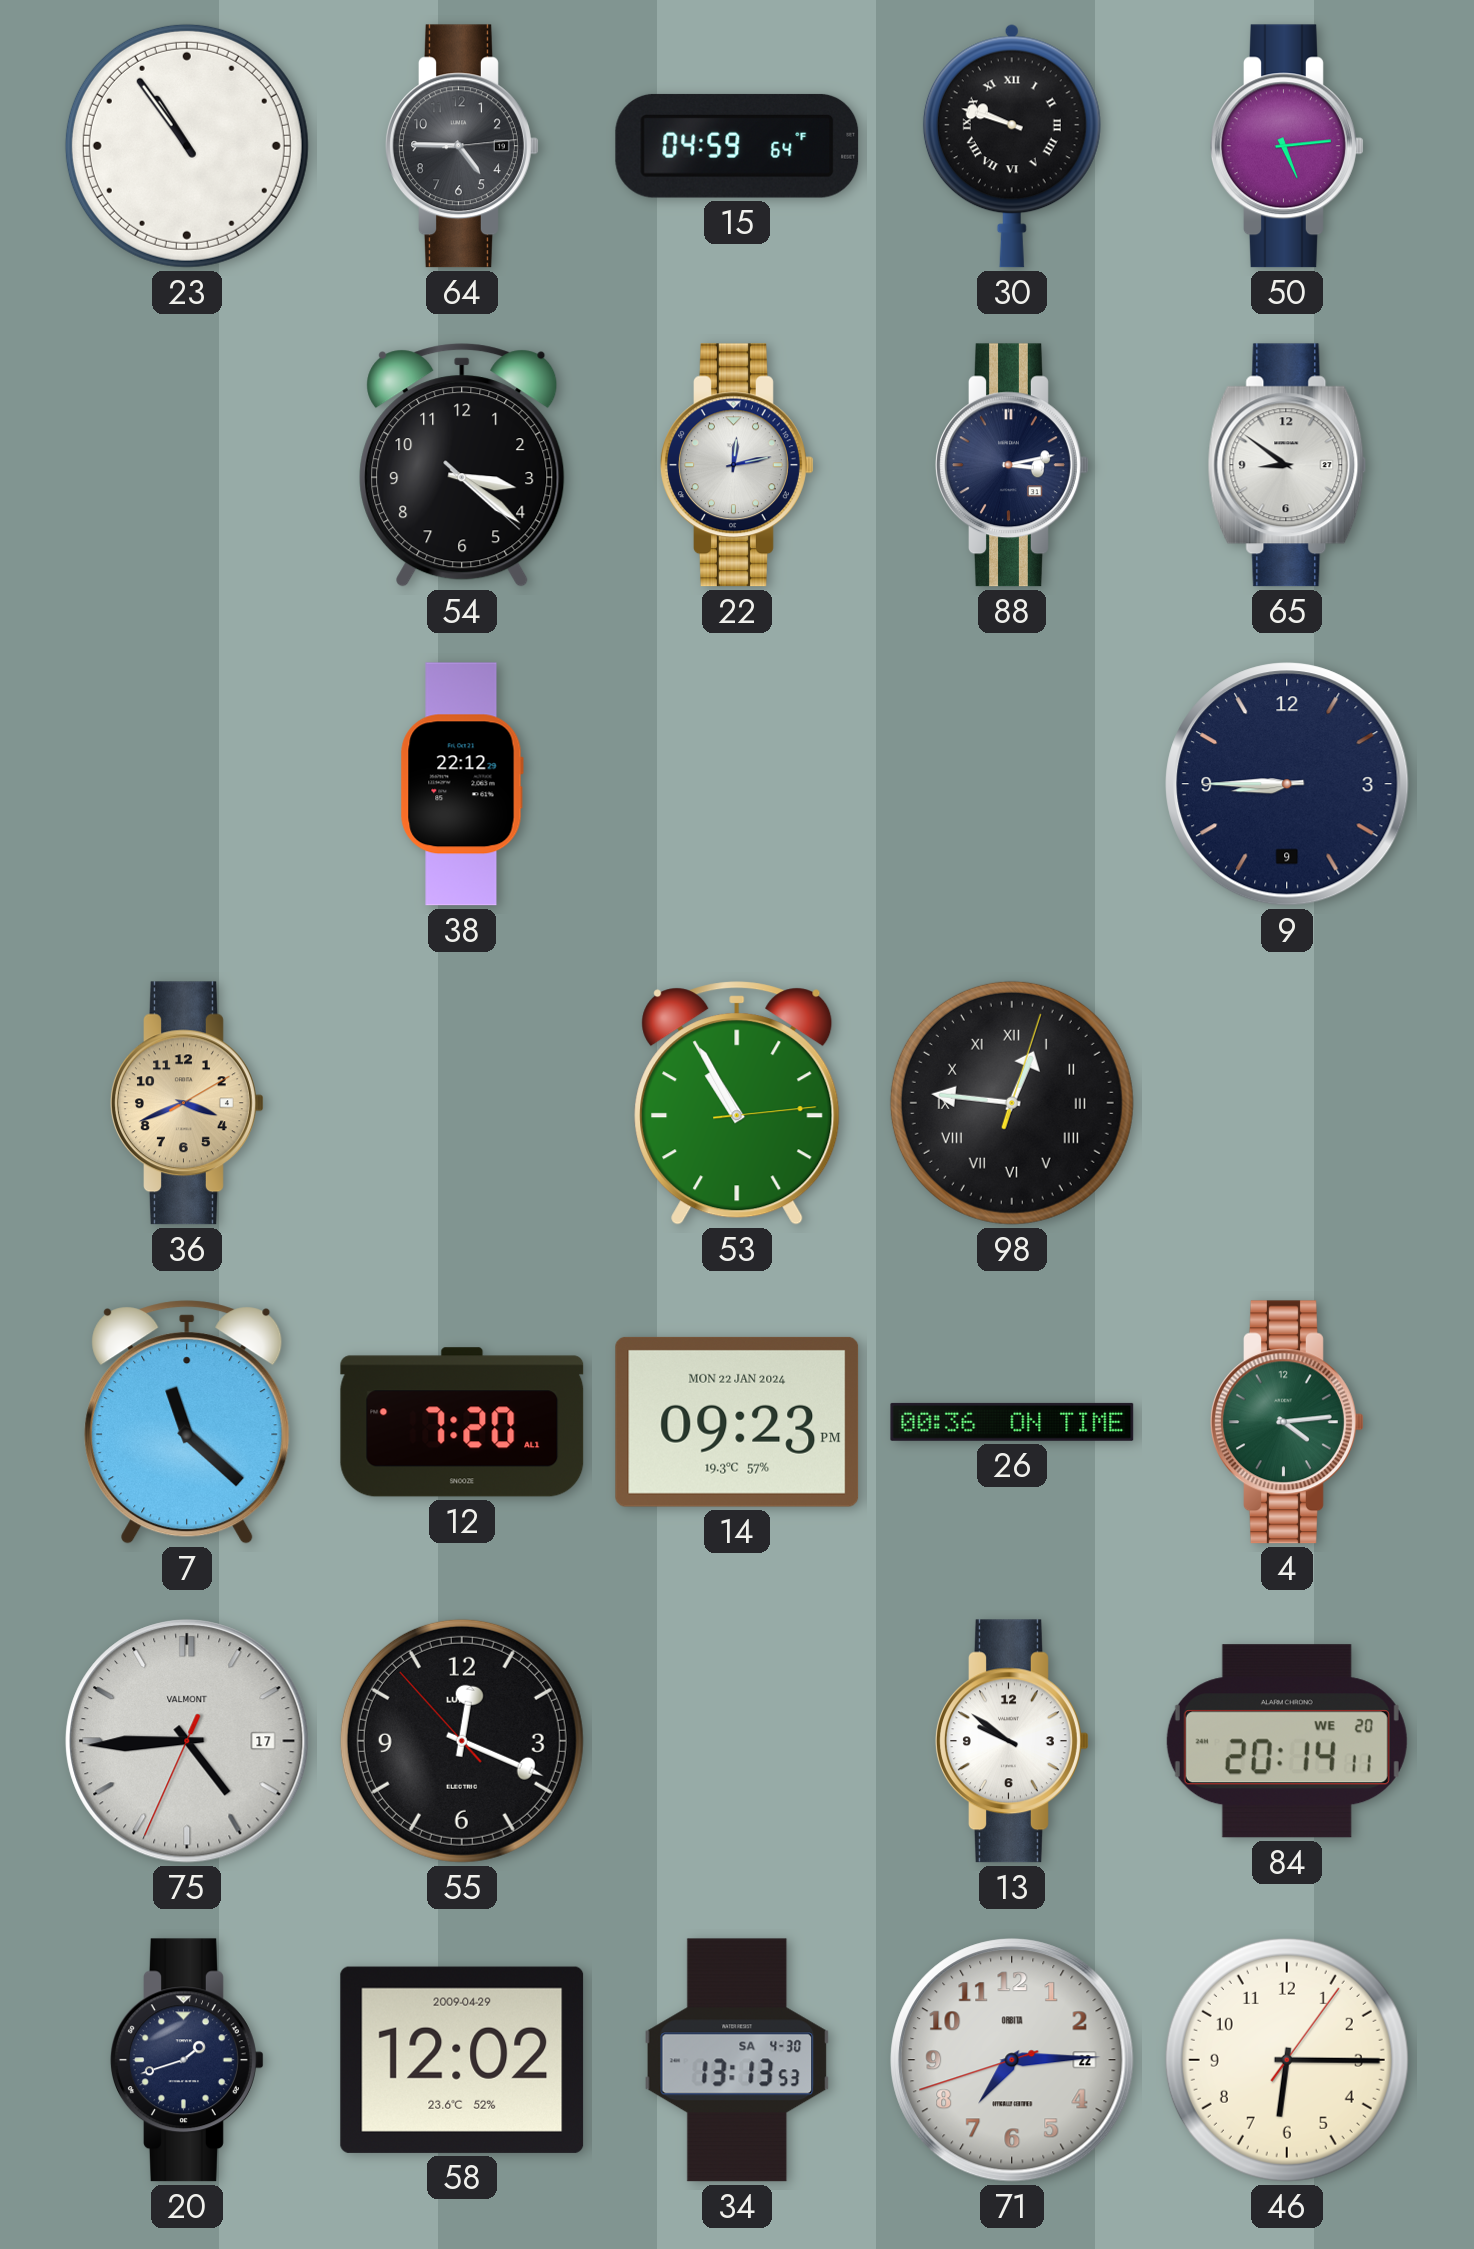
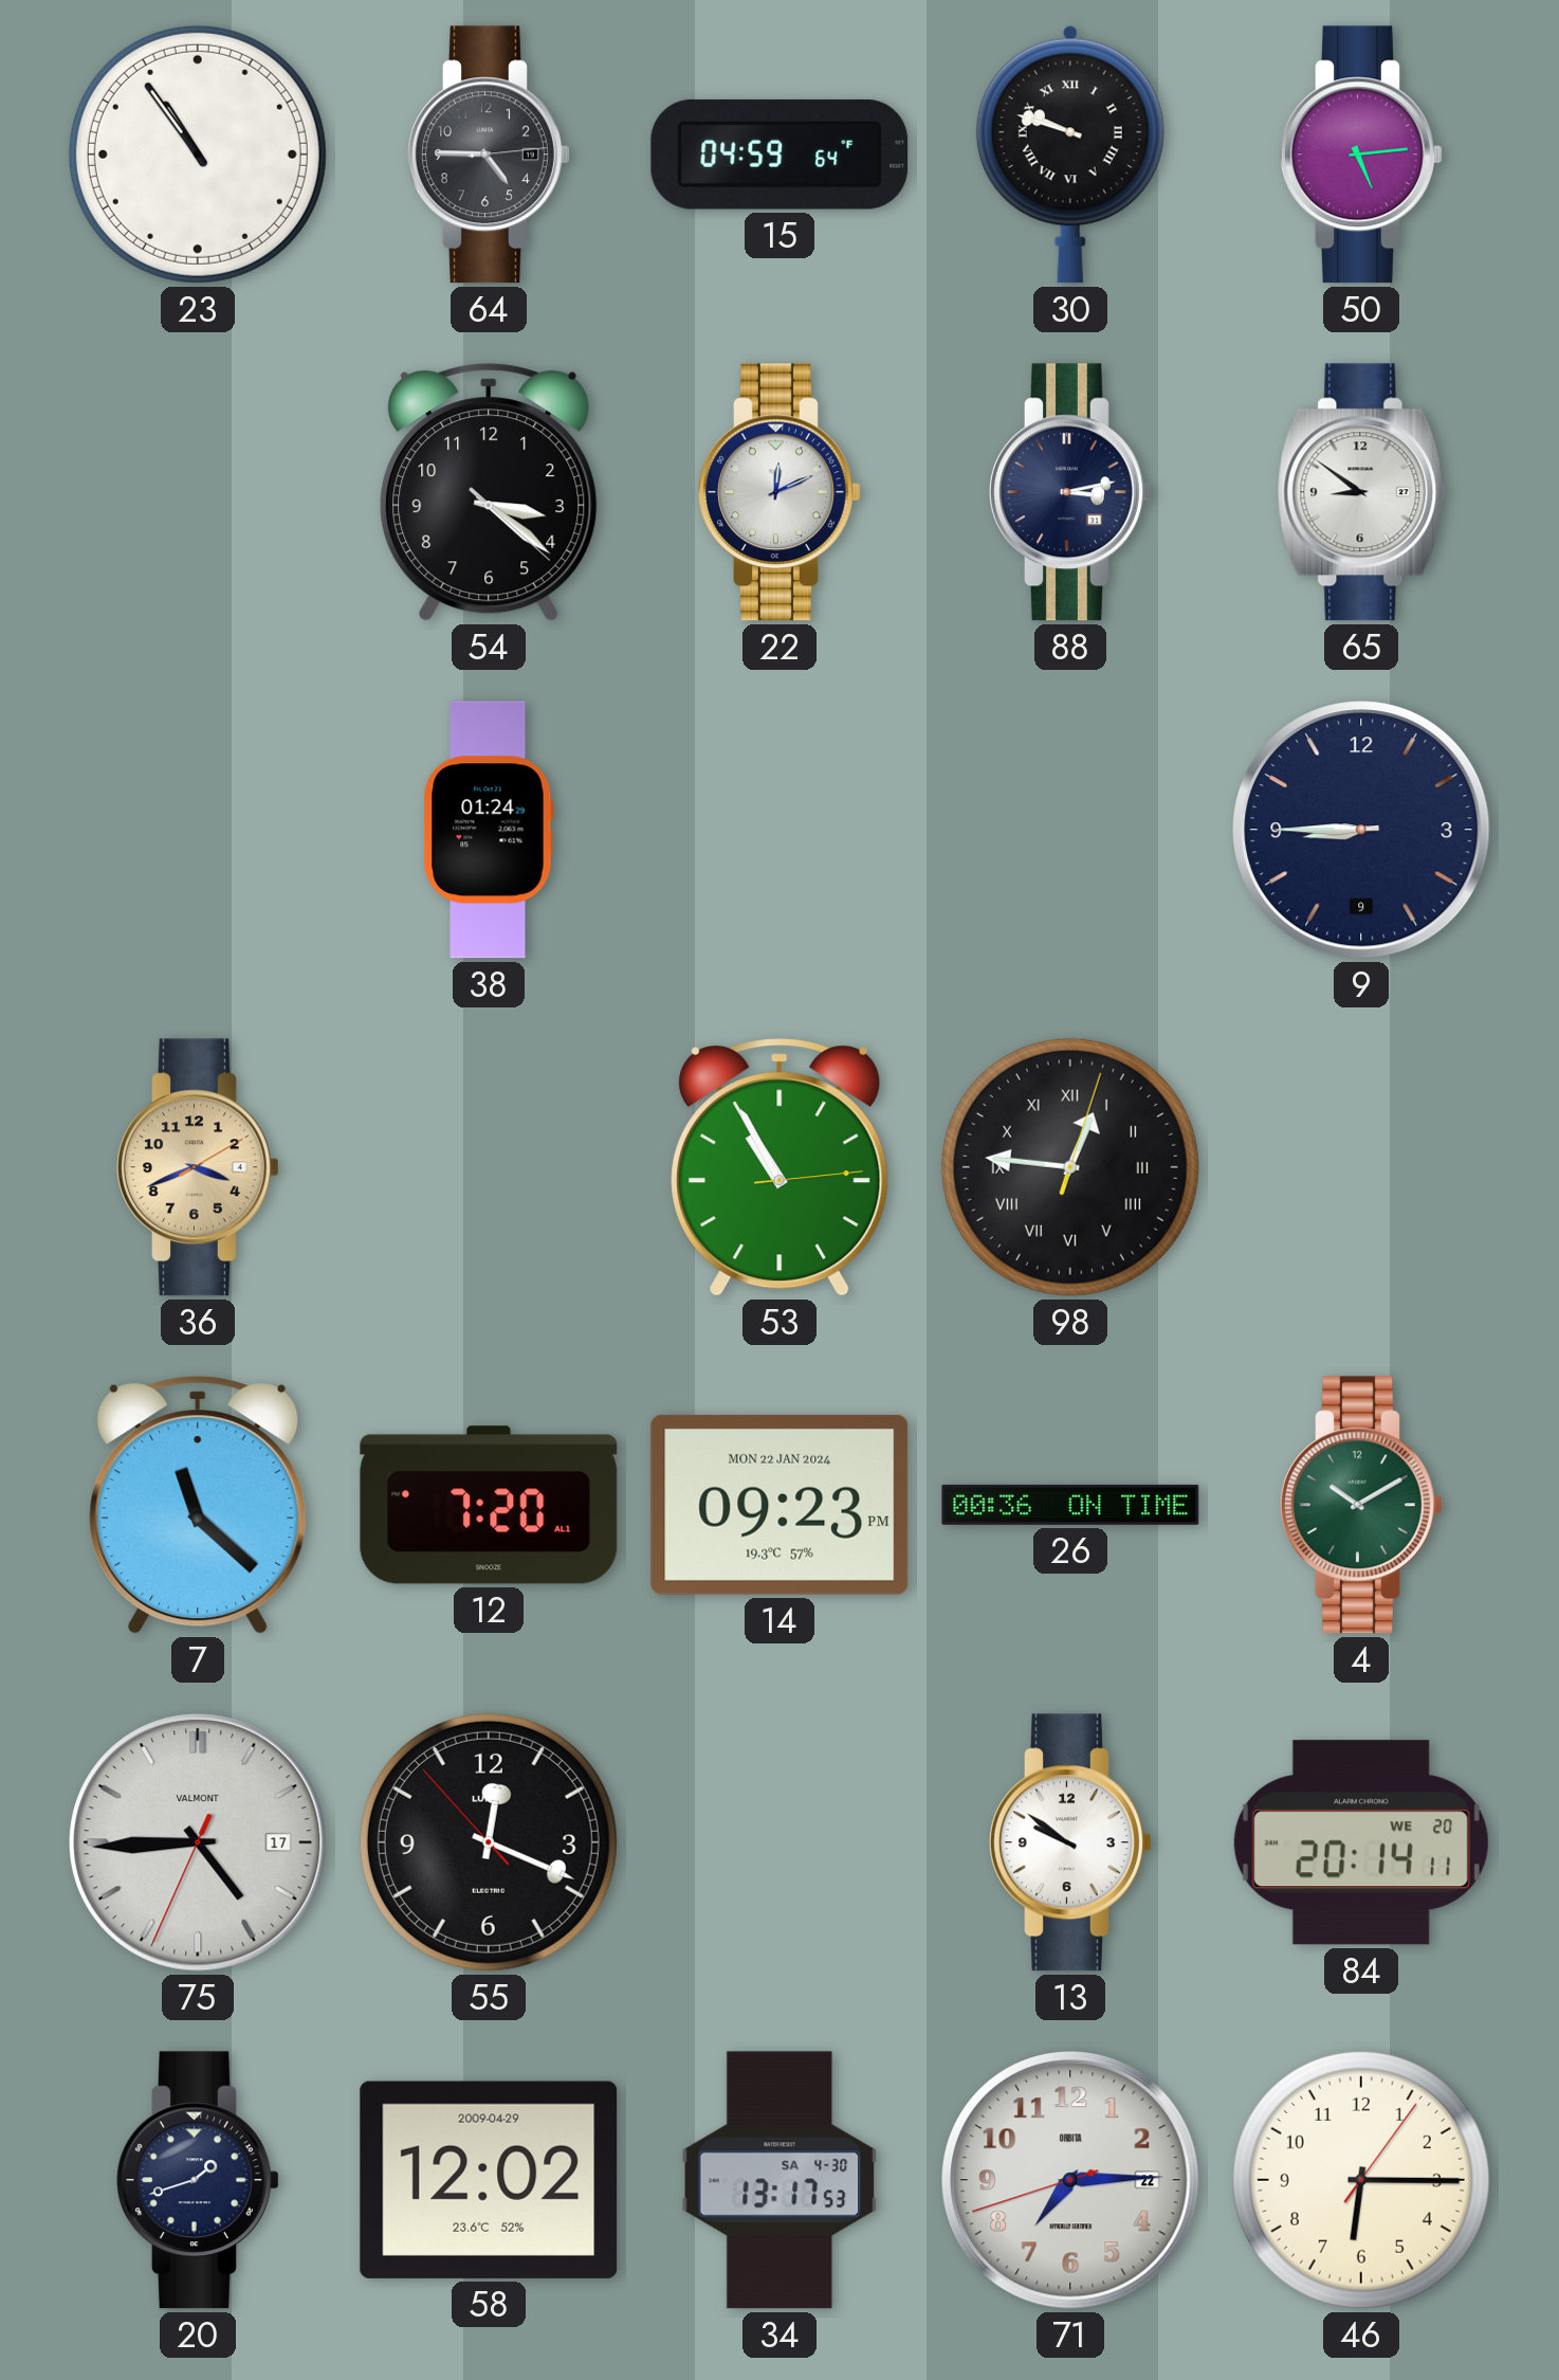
22: 12:13 -> 12:11
38: 22:12 -> 01:24
4: 4:14 -> 10:10
34: 13:13 -> 13:17
